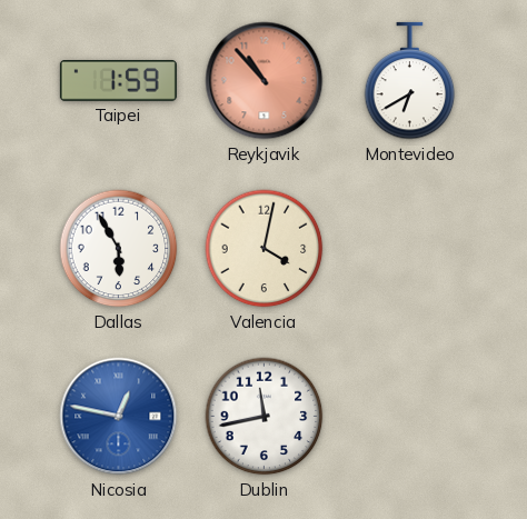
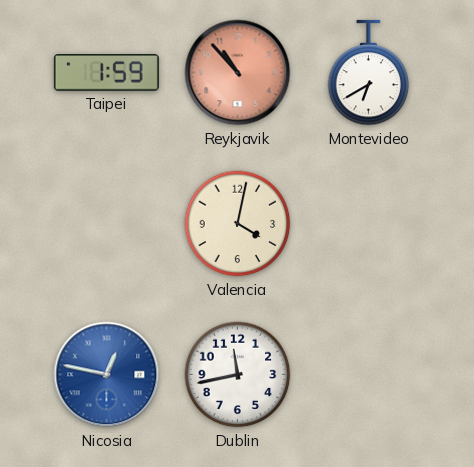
Dallas: 5:55 -> none
